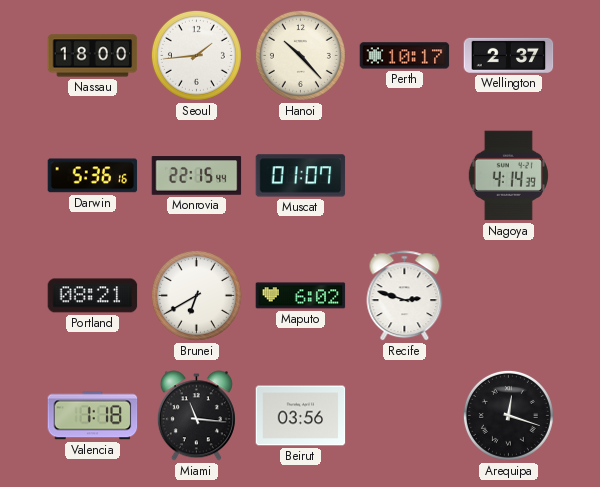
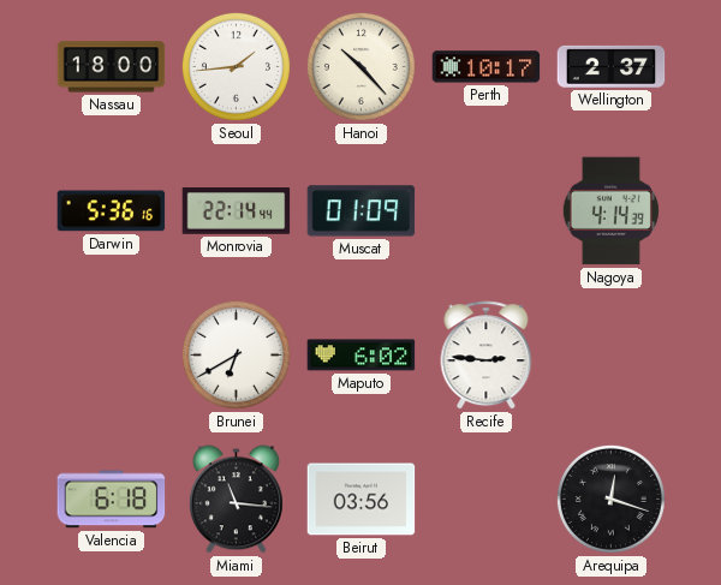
Monrovia: 22:15 -> 22:14
Muscat: 01:07 -> 01:09
Portland: 08:21 -> none
Recife: 2:48 -> 2:46
Valencia: 1:18 -> 6:18
